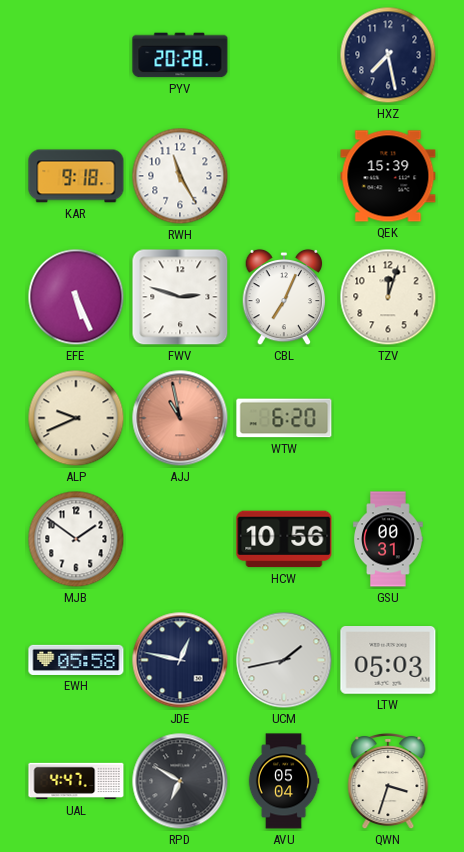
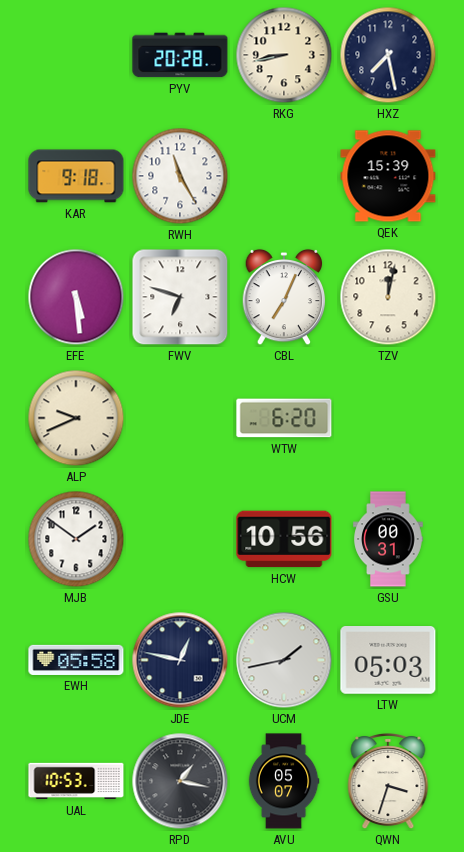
RKG: none -> 8:43
EFE: 5:26 -> 5:29
FWV: 2:48 -> 6:48
TZV: 12:03 -> 12:02
AJJ: 10:58 -> none
UAL: 4:47 -> 10:53
RPD: 6:50 -> 1:17
AVU: 05:04 -> 05:07
